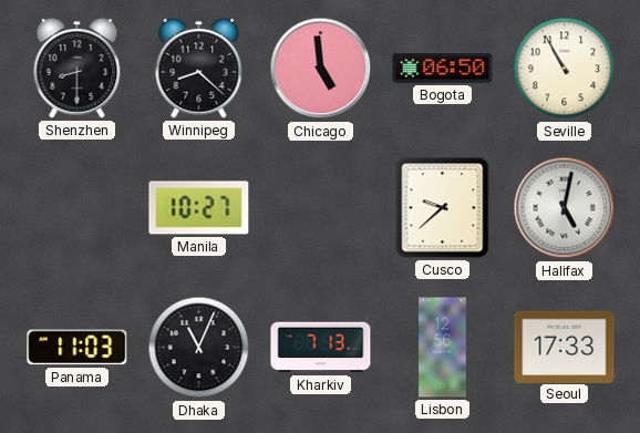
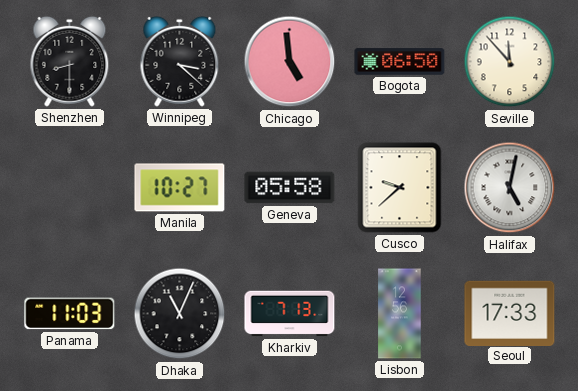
Winnipeg: 8:22 -> 3:22
Seville: 10:55 -> 11:53
Geneva: none -> 05:58
